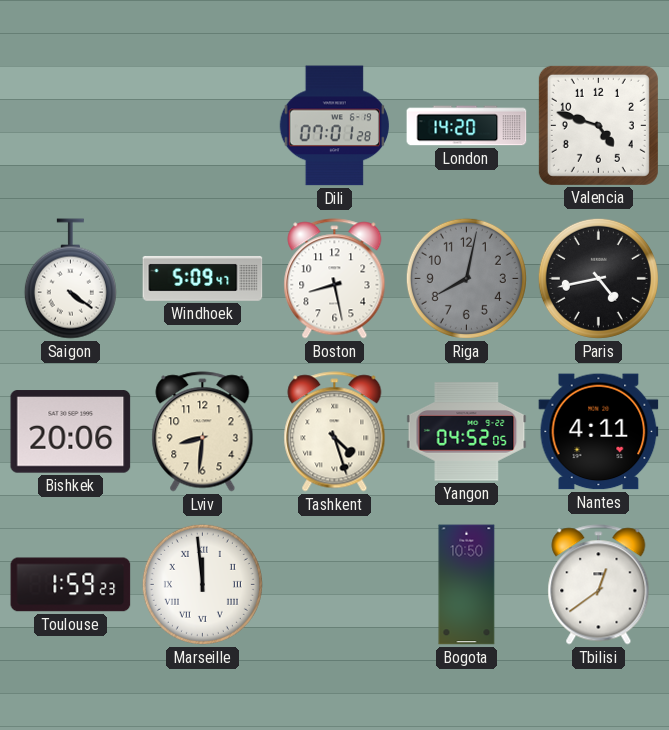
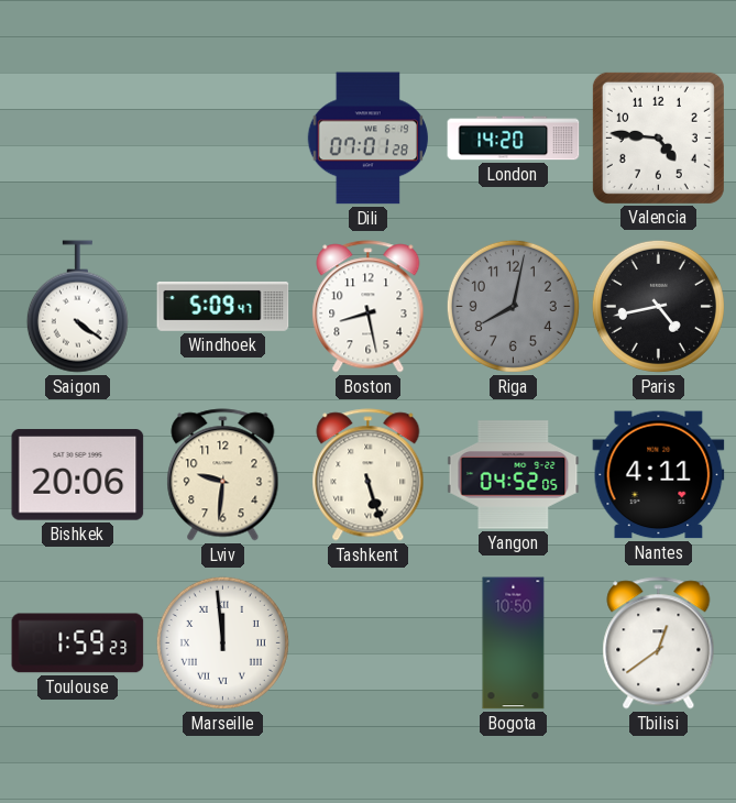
Valencia: 4:48 -> 4:46
Lviv: 8:31 -> 9:31
Tashkent: 4:27 -> 5:27
